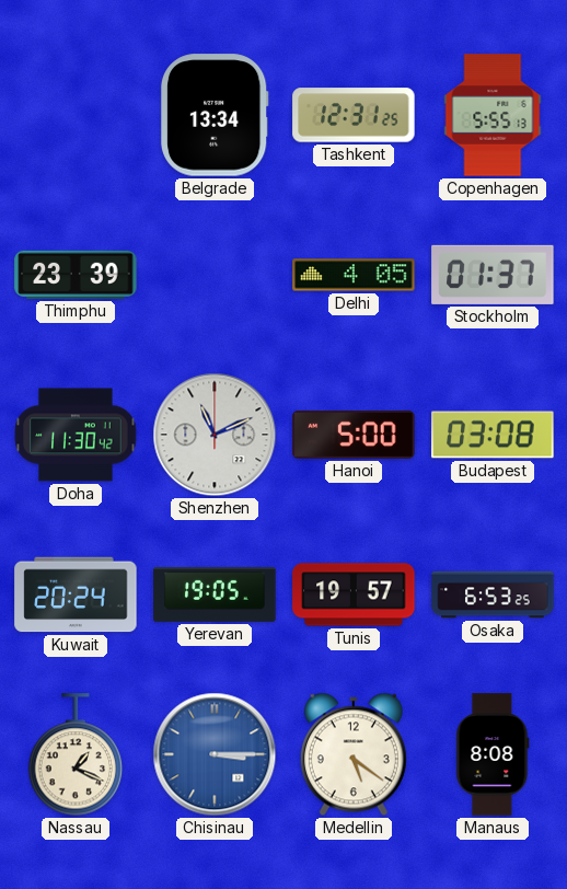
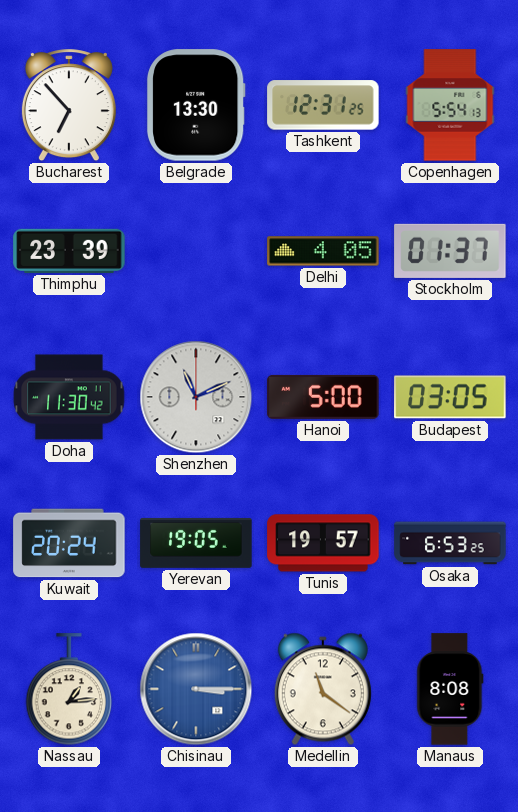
Bucharest: none -> 6:53
Belgrade: 13:34 -> 13:30
Copenhagen: 5:55 -> 5:54
Budapest: 03:08 -> 03:05
Nassau: 1:19 -> 1:14
Medellin: 5:21 -> 11:21
